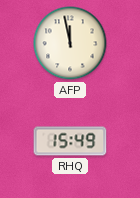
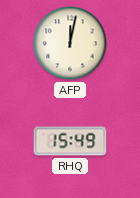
AFP: 11:58 -> 12:02
